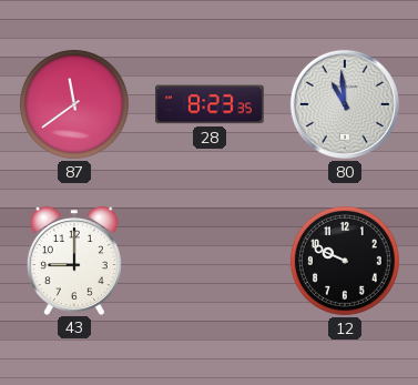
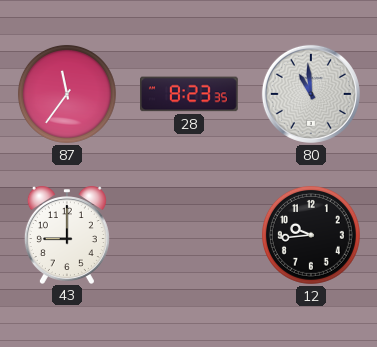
87: 11:39 -> 11:36
12: 9:49 -> 9:44
